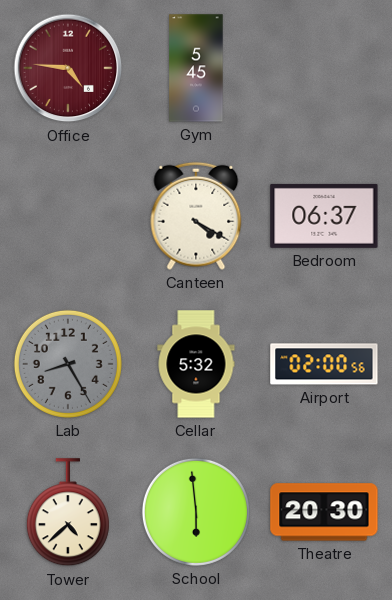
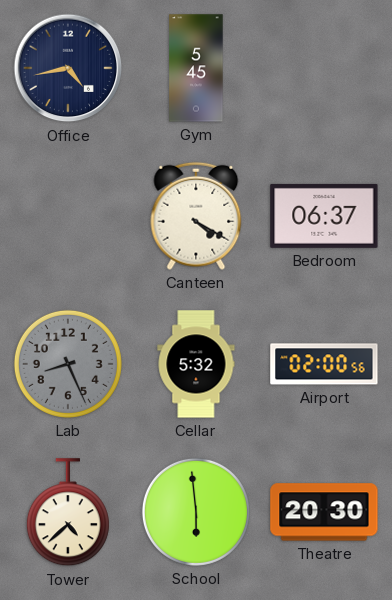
Office: 4:46 -> 4:43
Office dial: burgundy -> navy
Lab: 8:25 -> 8:26
